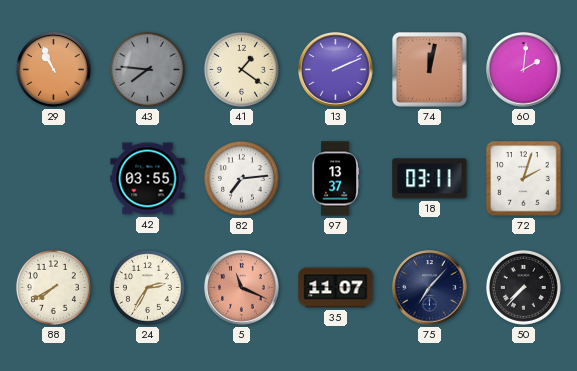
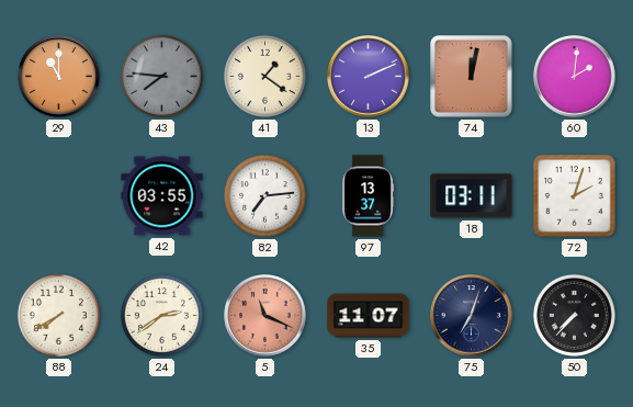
29: 10:56 -> 11:00
24: 2:35 -> 2:39
75: 7:07 -> 7:03
